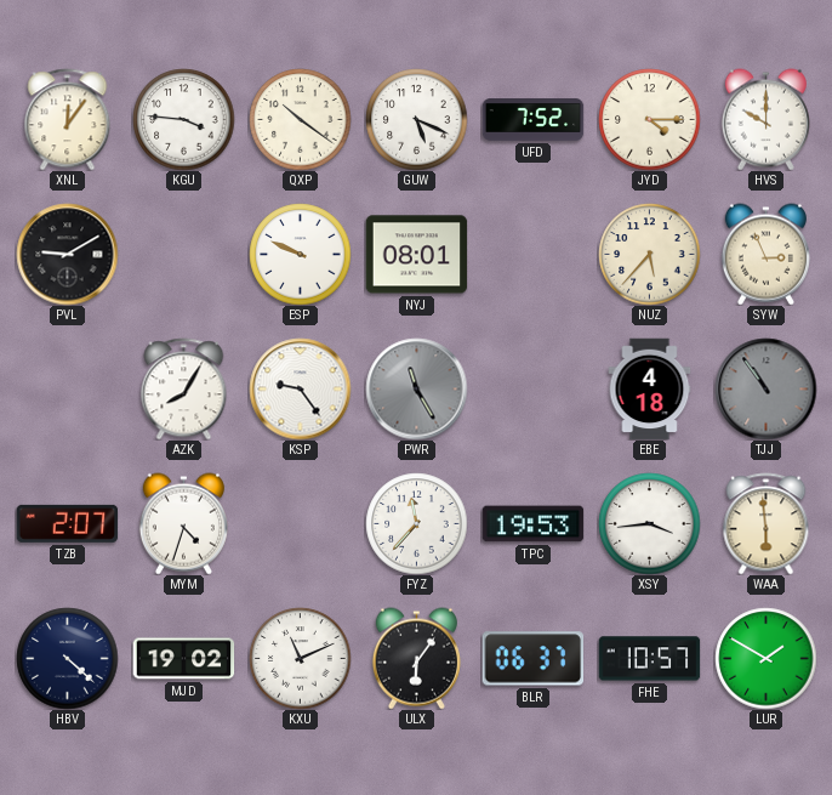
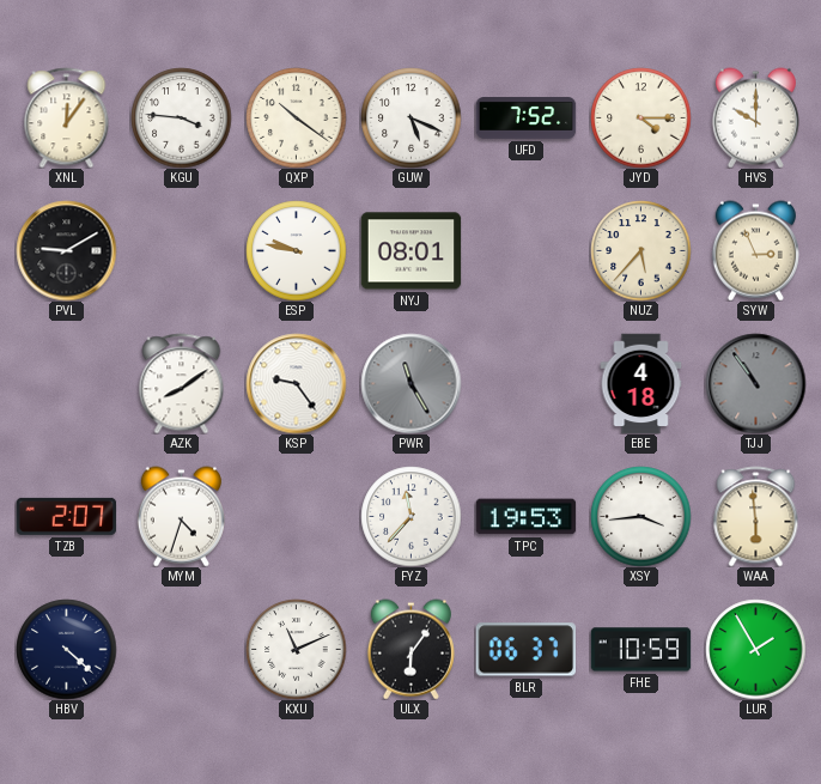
ESP: 9:49 -> 9:47
AZK: 8:05 -> 8:09
MJD: 19:02 -> none
FHE: 10:57 -> 10:59
LUR: 1:50 -> 1:55
